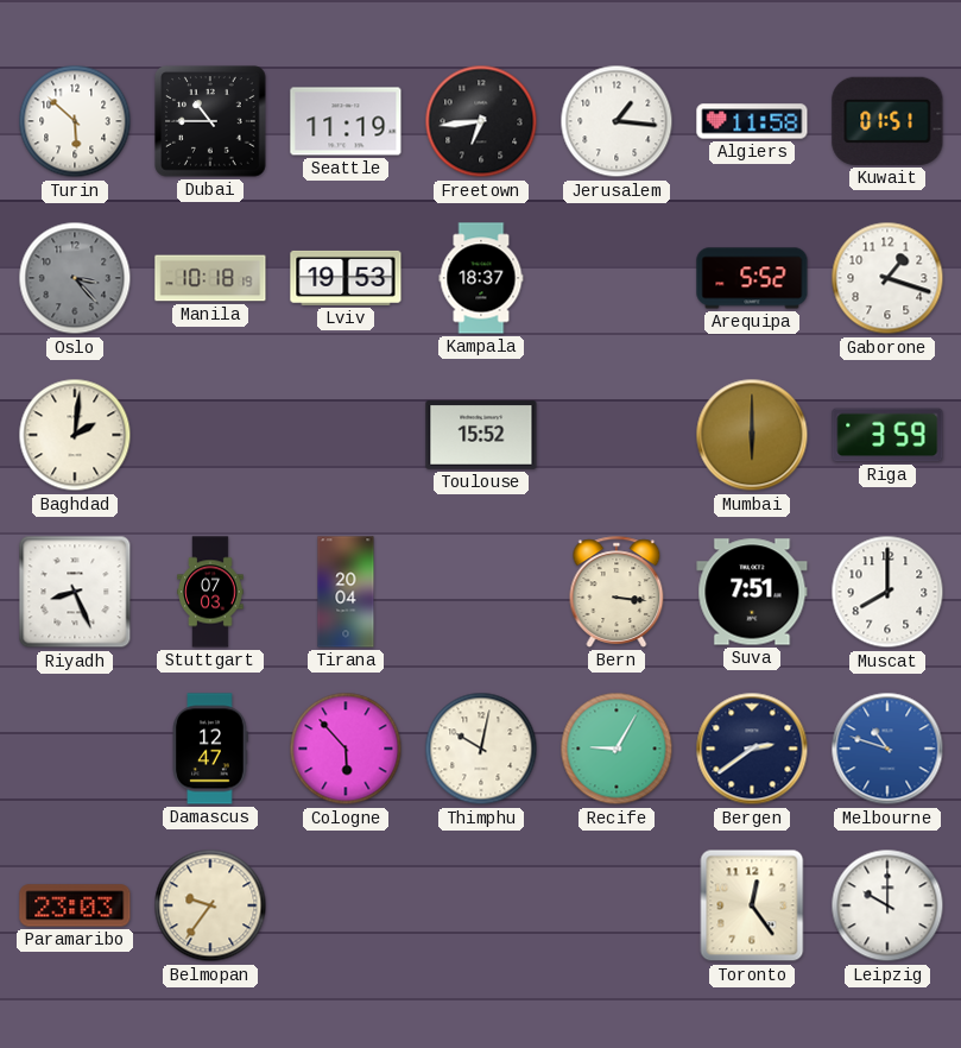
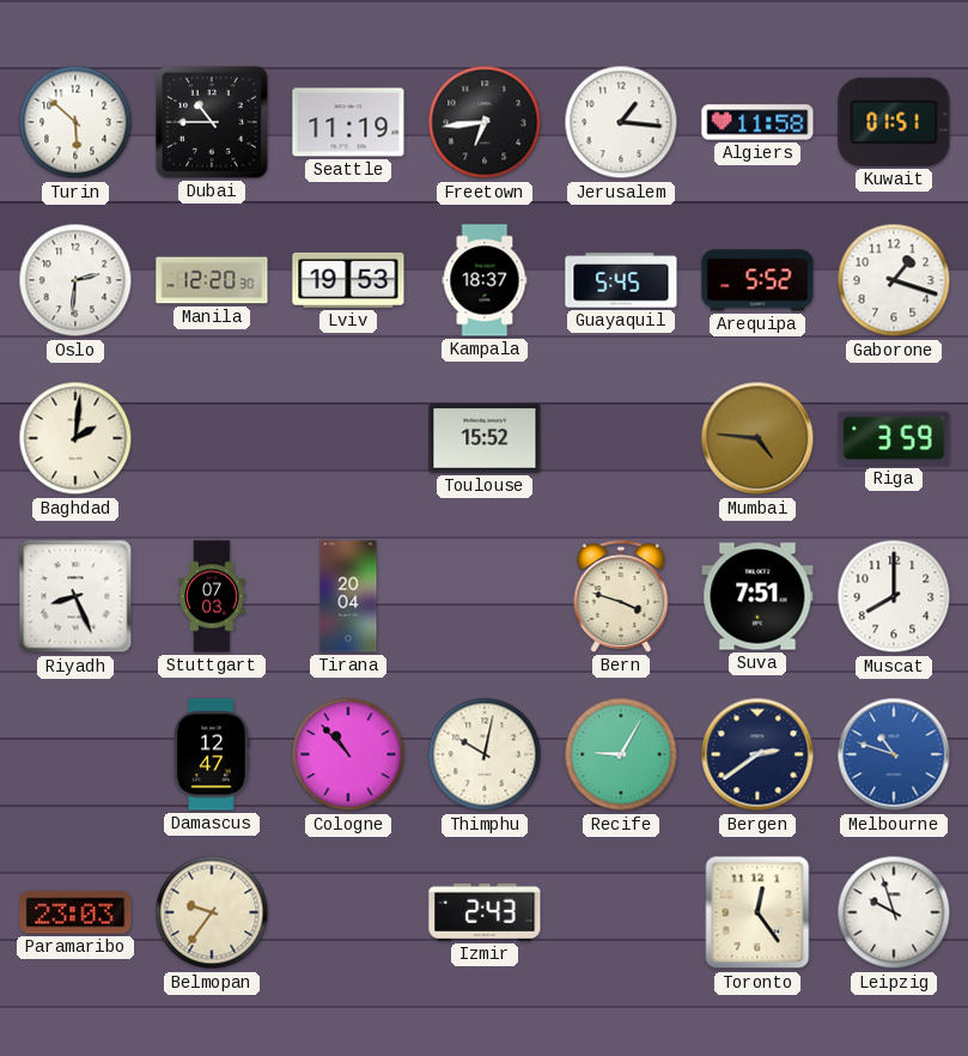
Oslo: 3:23 -> 2:31
Oslo dial: grey -> white
Manila: 10:18 -> 12:20
Guayaquil: none -> 5:45
Mumbai: 6:00 -> 4:46
Bern: 3:16 -> 3:48
Cologne: 5:53 -> 10:53
Izmir: none -> 2:43
Leipzig: 10:00 -> 9:57
